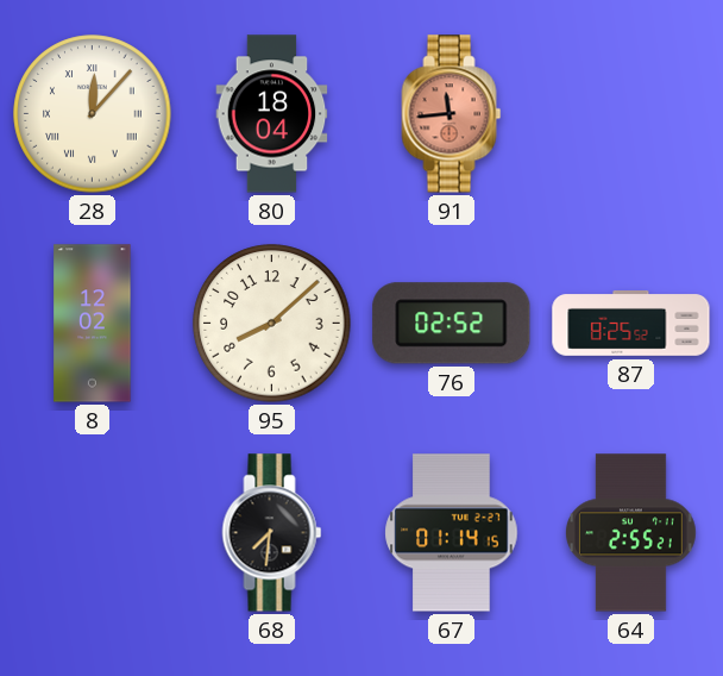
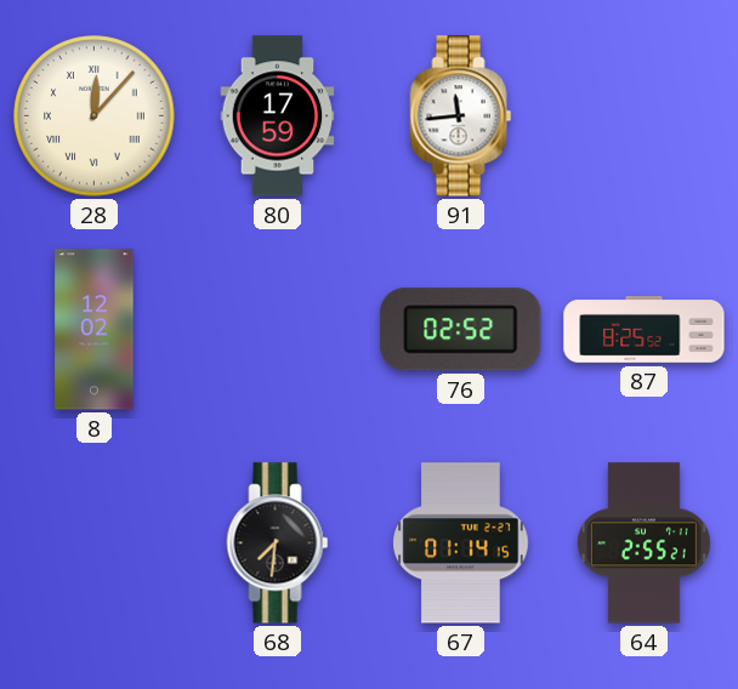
80: 18:04 -> 17:59
91 dial: salmon -> white
95: 8:08 -> none
